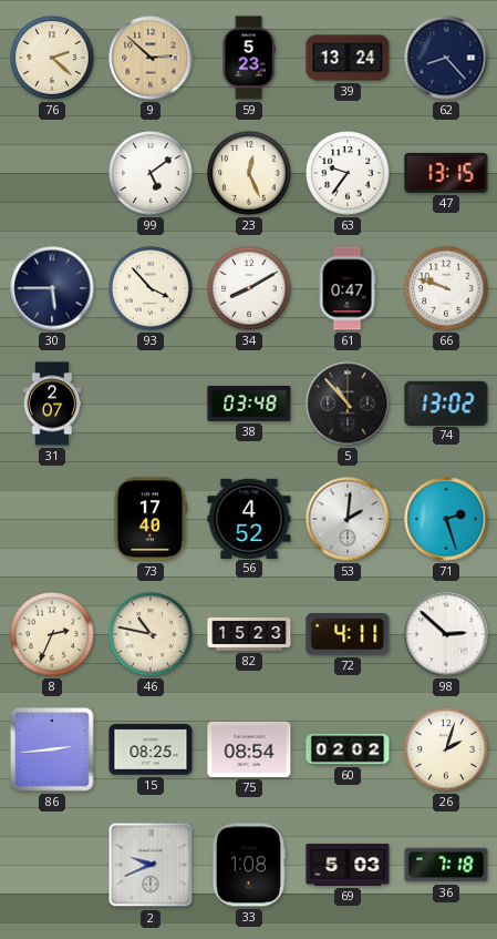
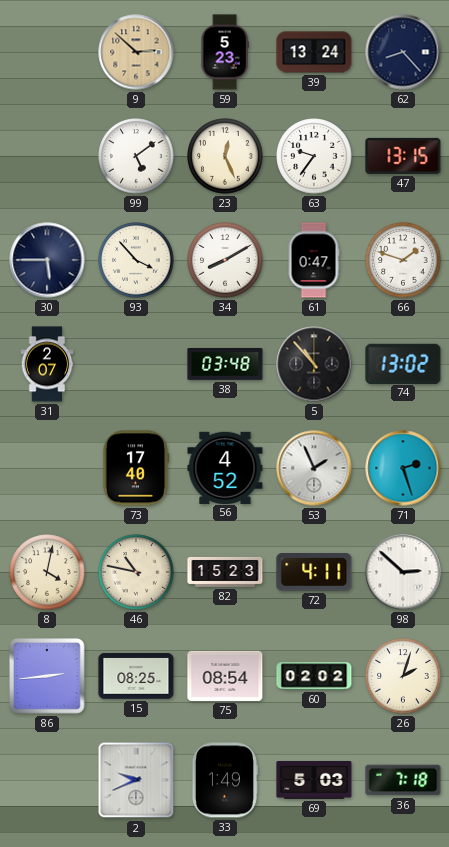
76: 2:22 -> none
66: 9:48 -> 1:48
53: 2:01 -> 1:56
8: 2:34 -> 4:02
33: 1:08 -> 1:49
